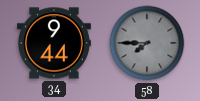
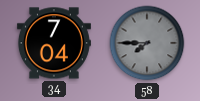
34: 9:44 -> 7:04
